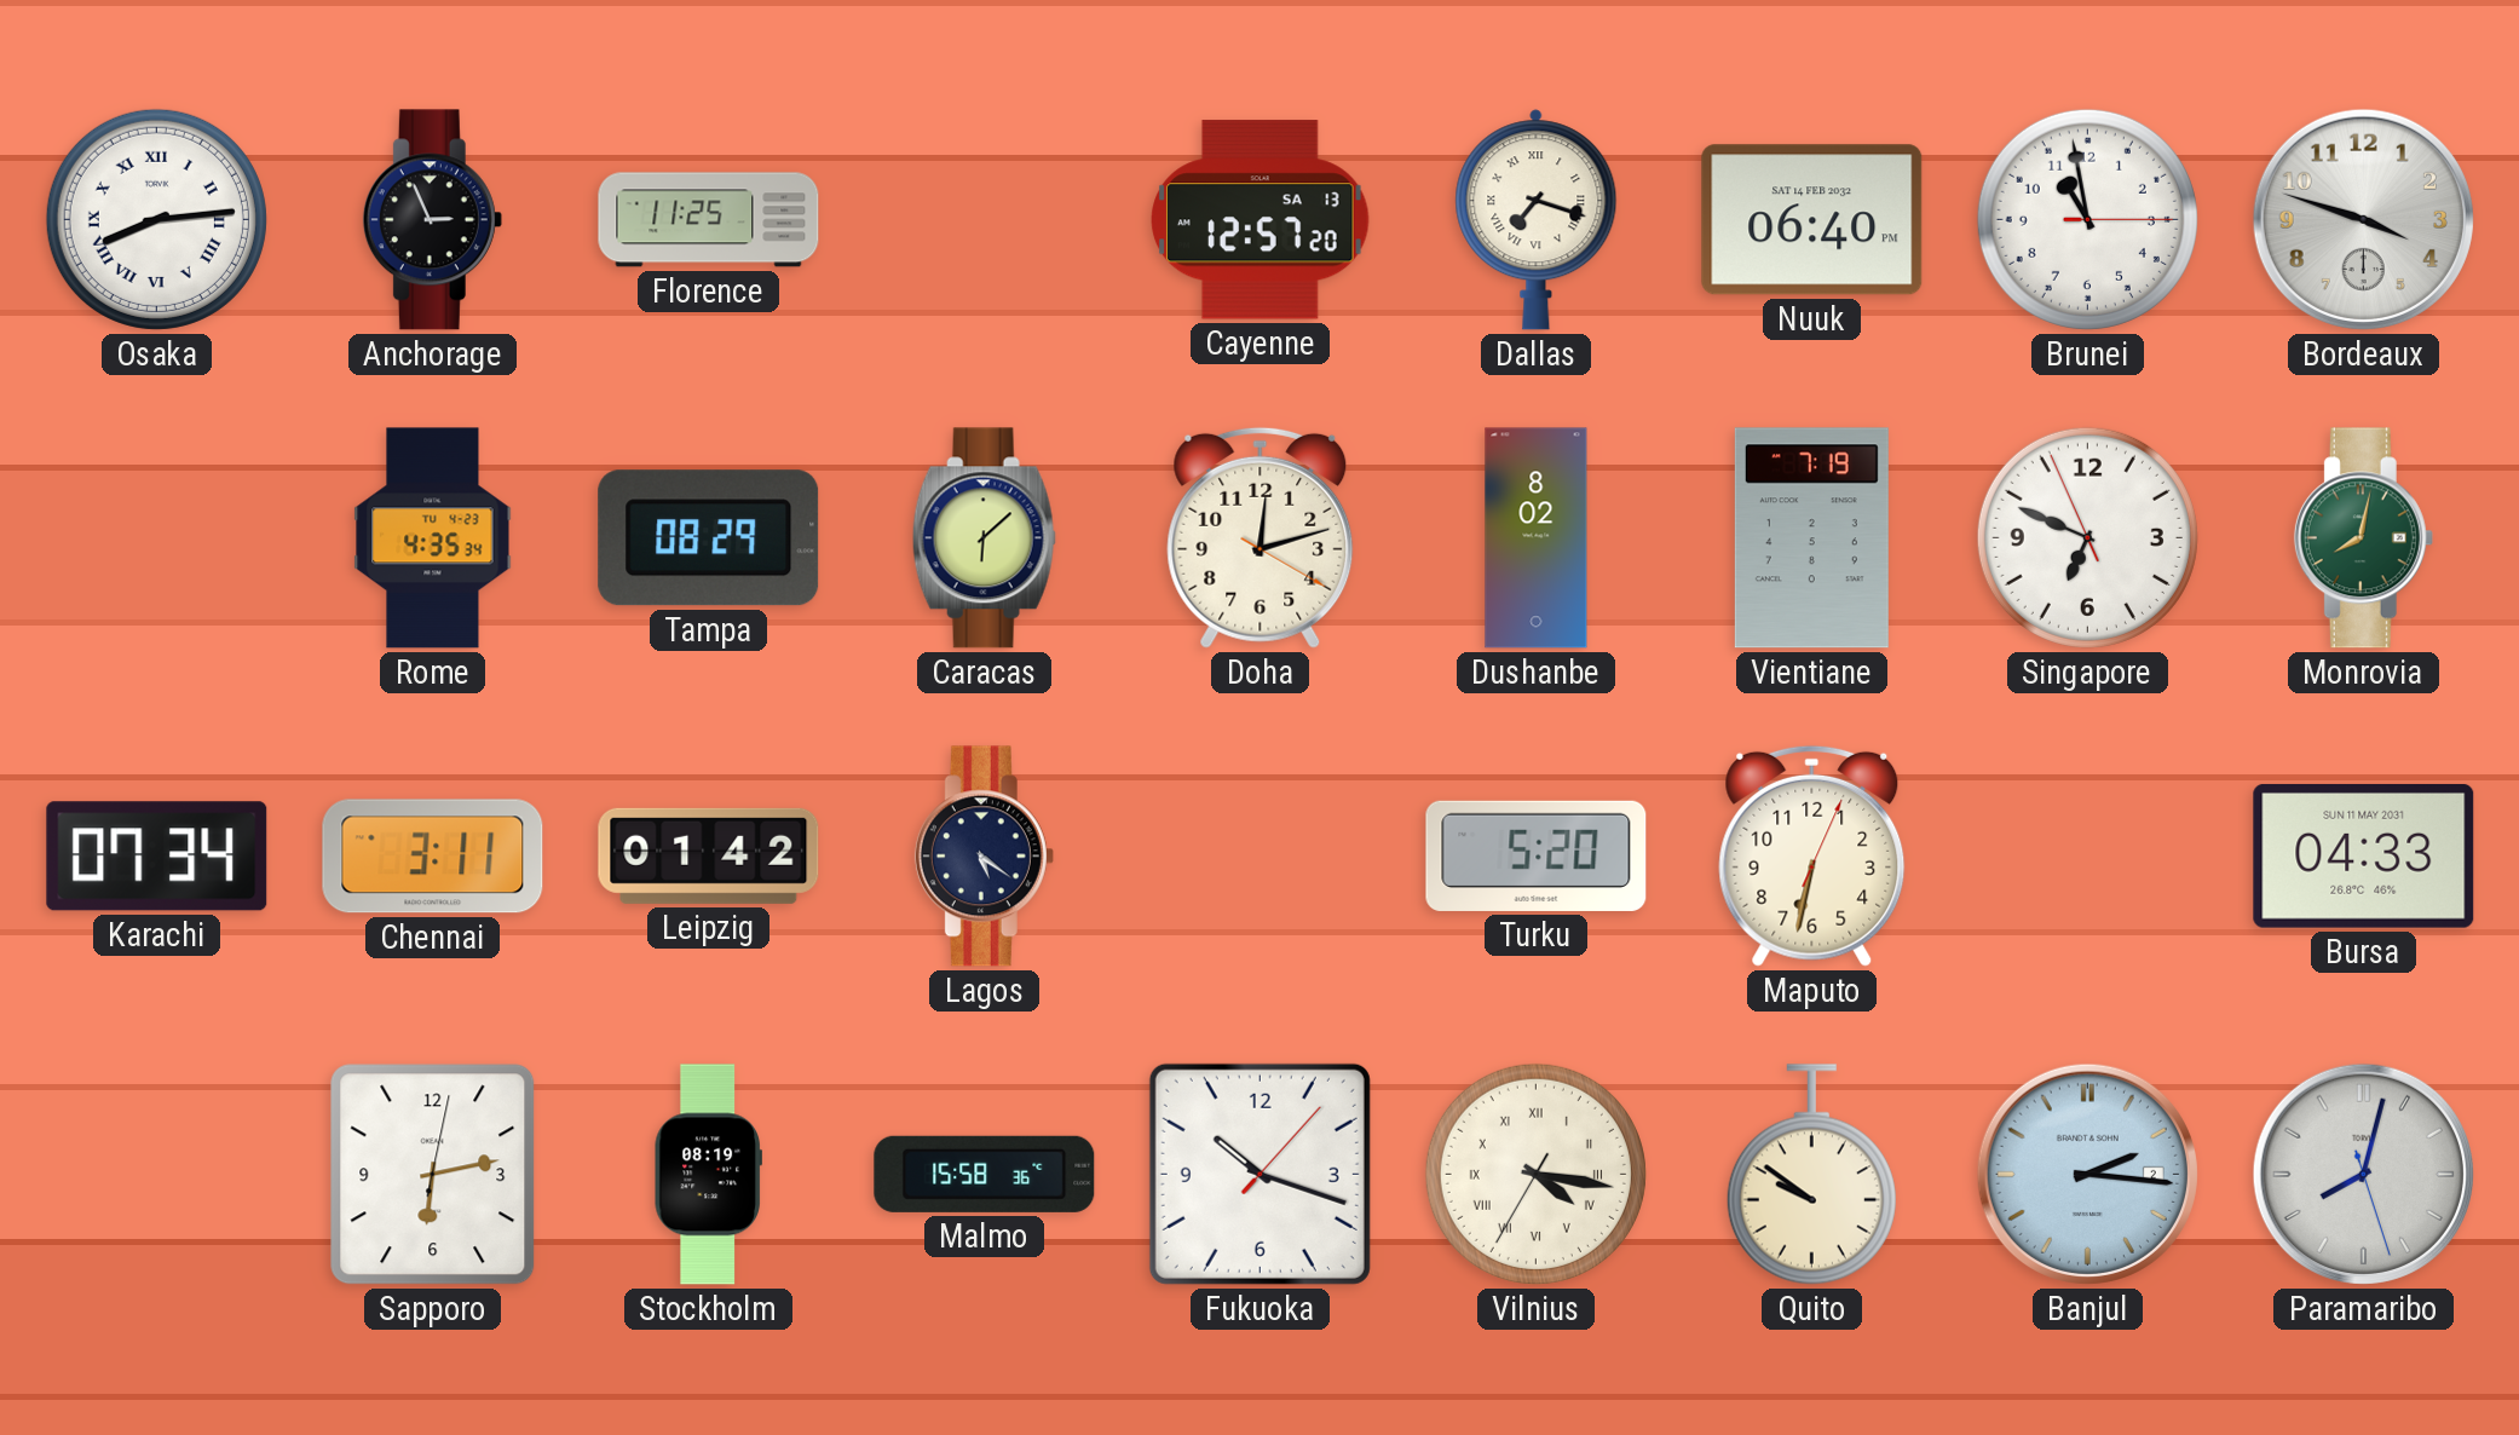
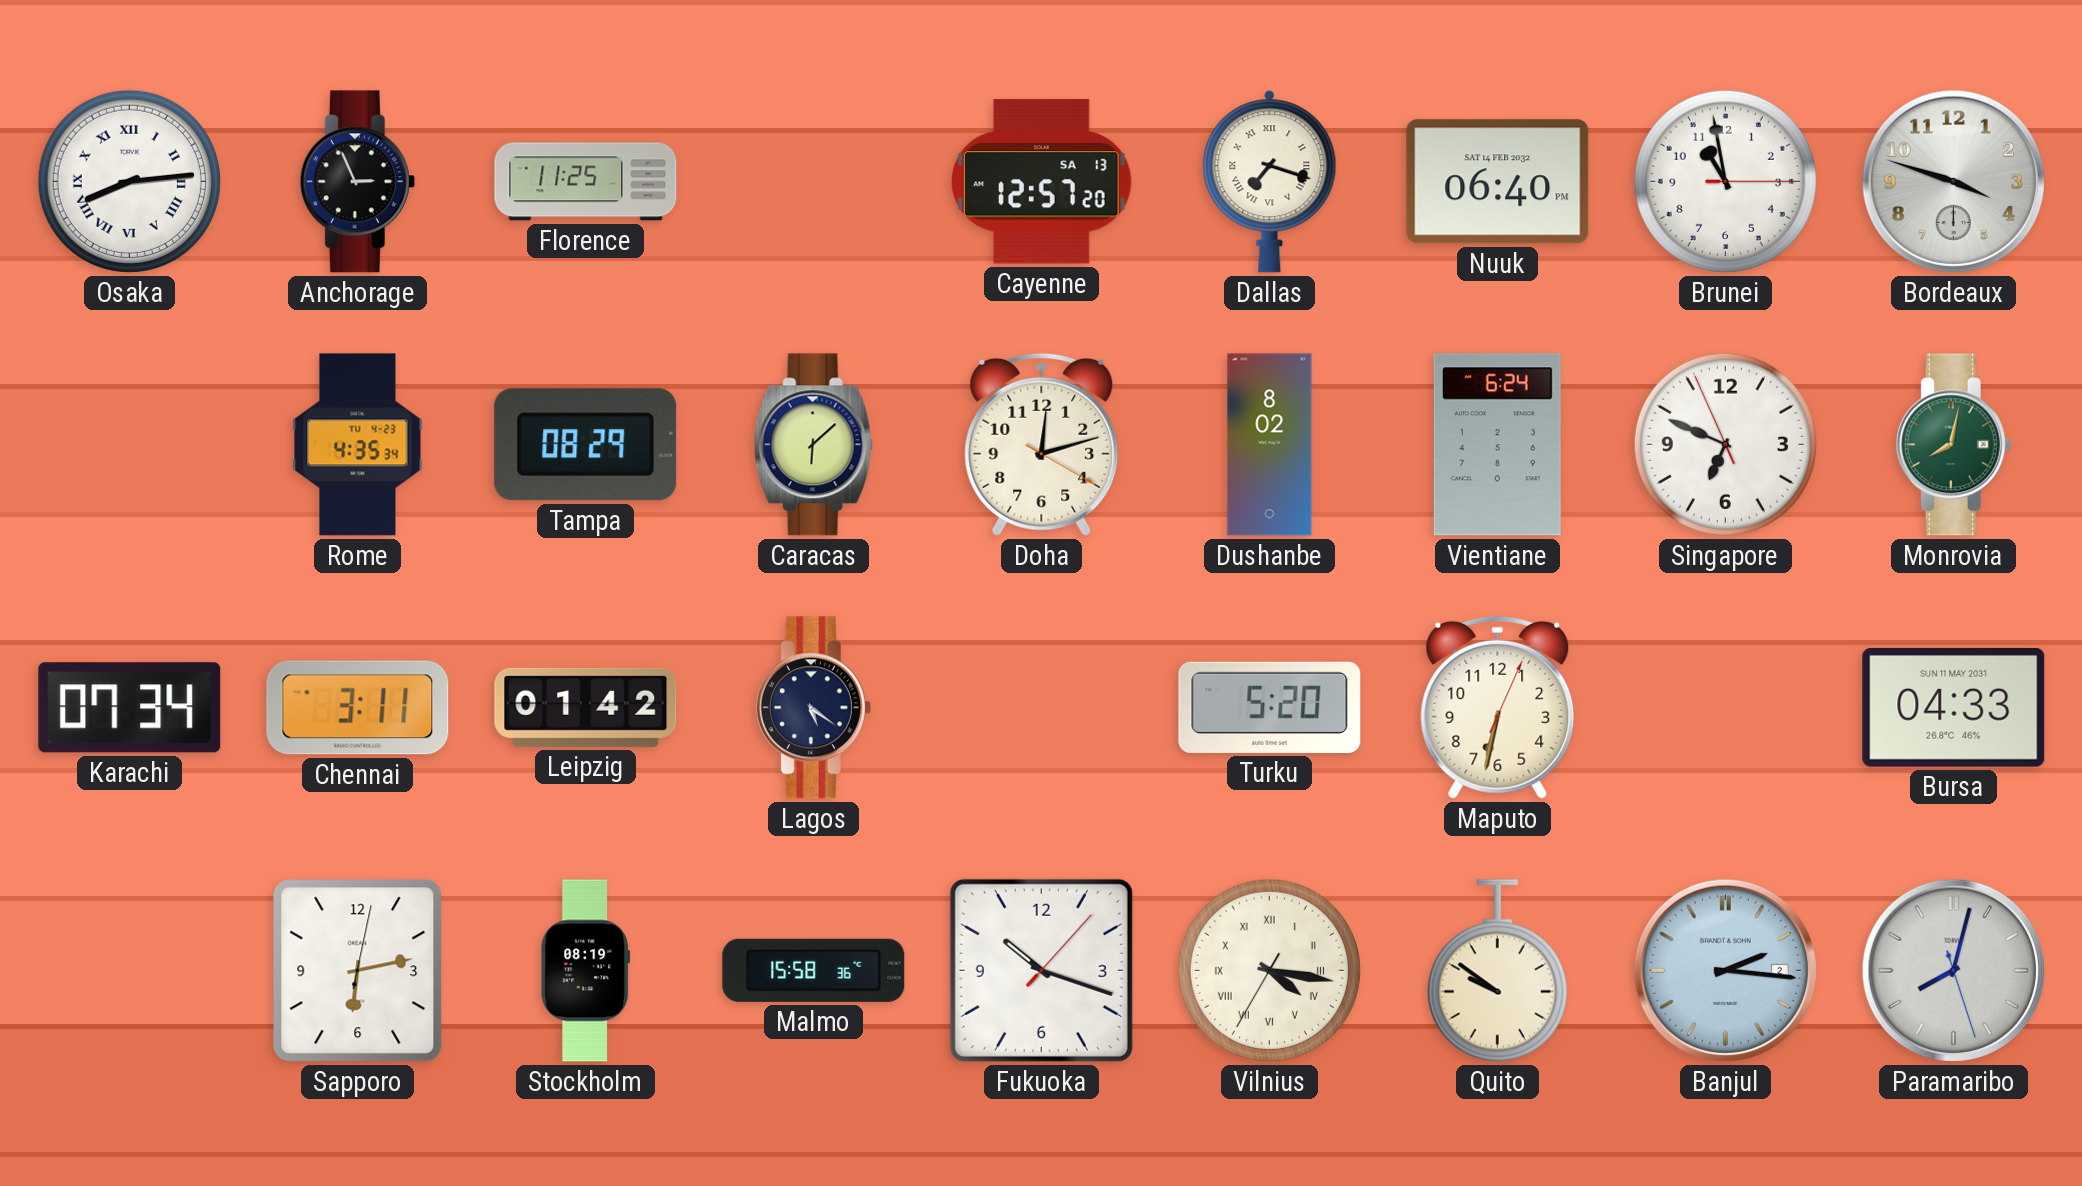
Vientiane: 7:19 -> 6:24
